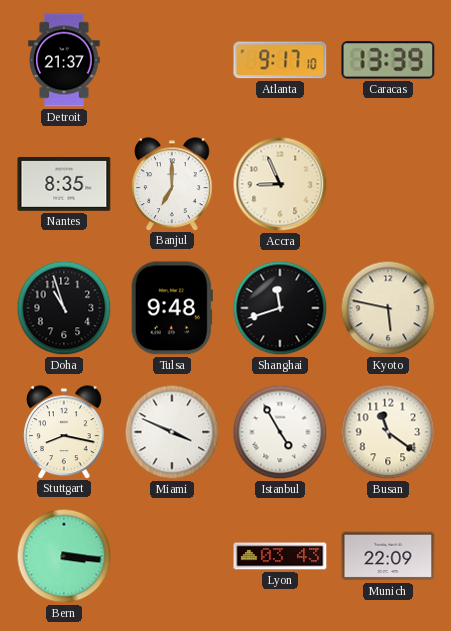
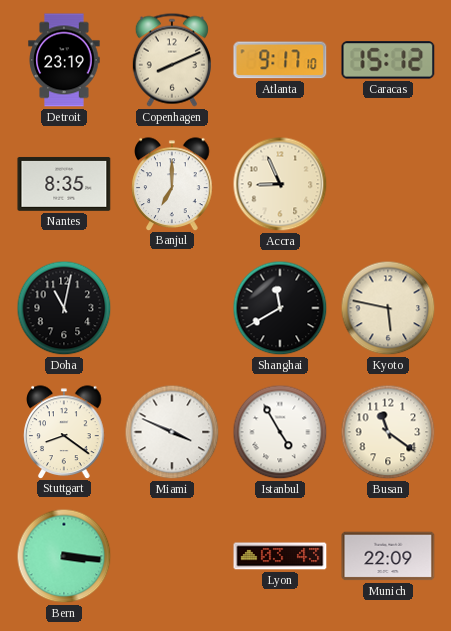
Detroit: 21:37 -> 23:19
Copenhagen: none -> 8:11
Caracas: 13:39 -> 15:12
Doha: 10:57 -> 11:02
Tulsa: 9:48 -> none
Shanghai: 11:42 -> 11:40
Stuttgart: 8:17 -> 8:21
